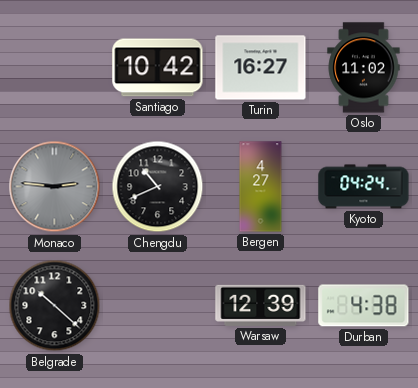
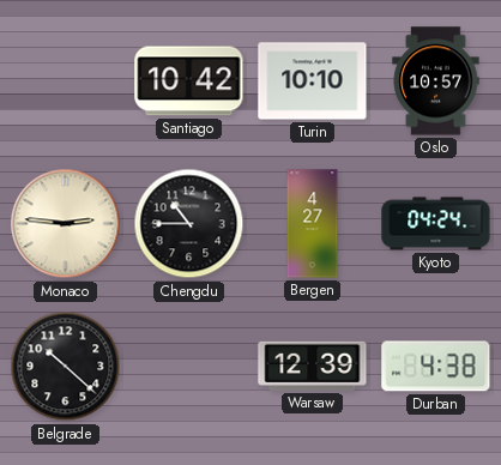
Turin: 16:27 -> 10:10
Oslo: 11:02 -> 10:57
Monaco dial: grey -> cream
Chengdu: 10:41 -> 10:45
